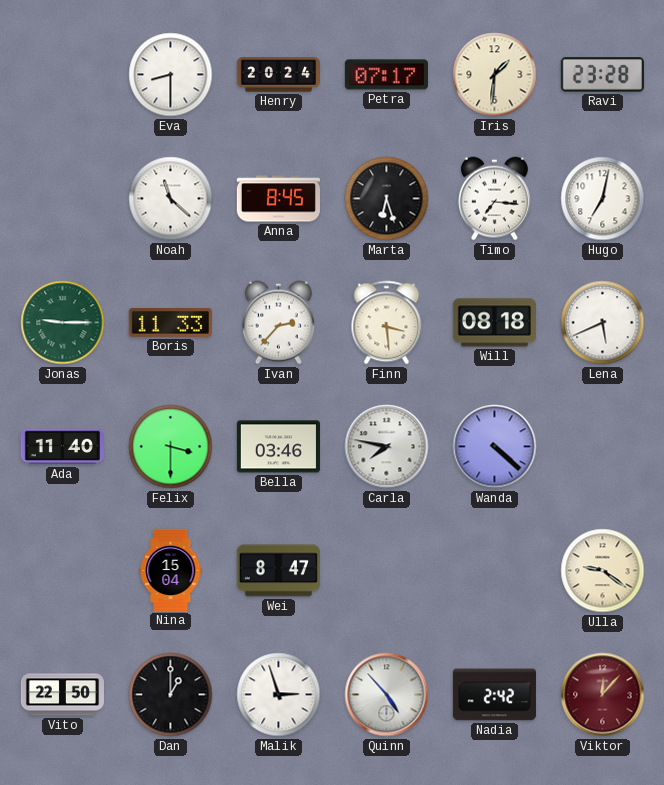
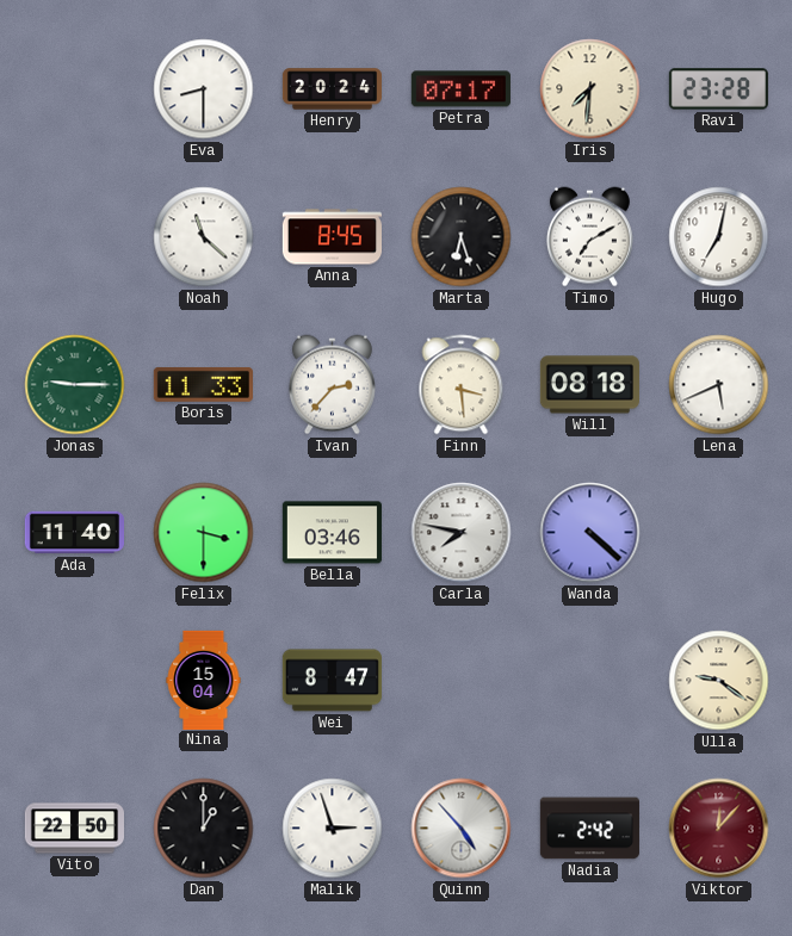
Iris: 1:31 -> 7:31
Timo: 7:16 -> 7:10
